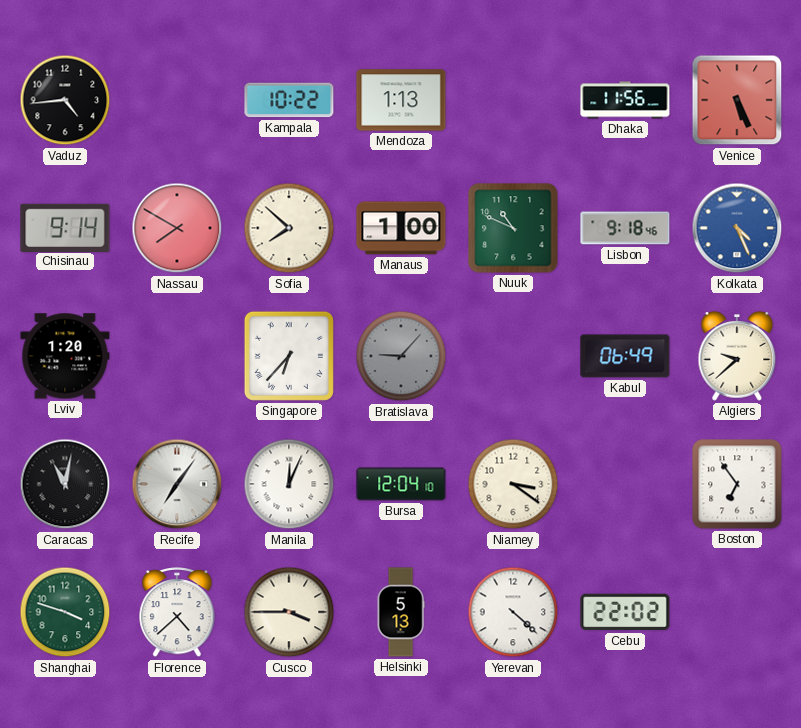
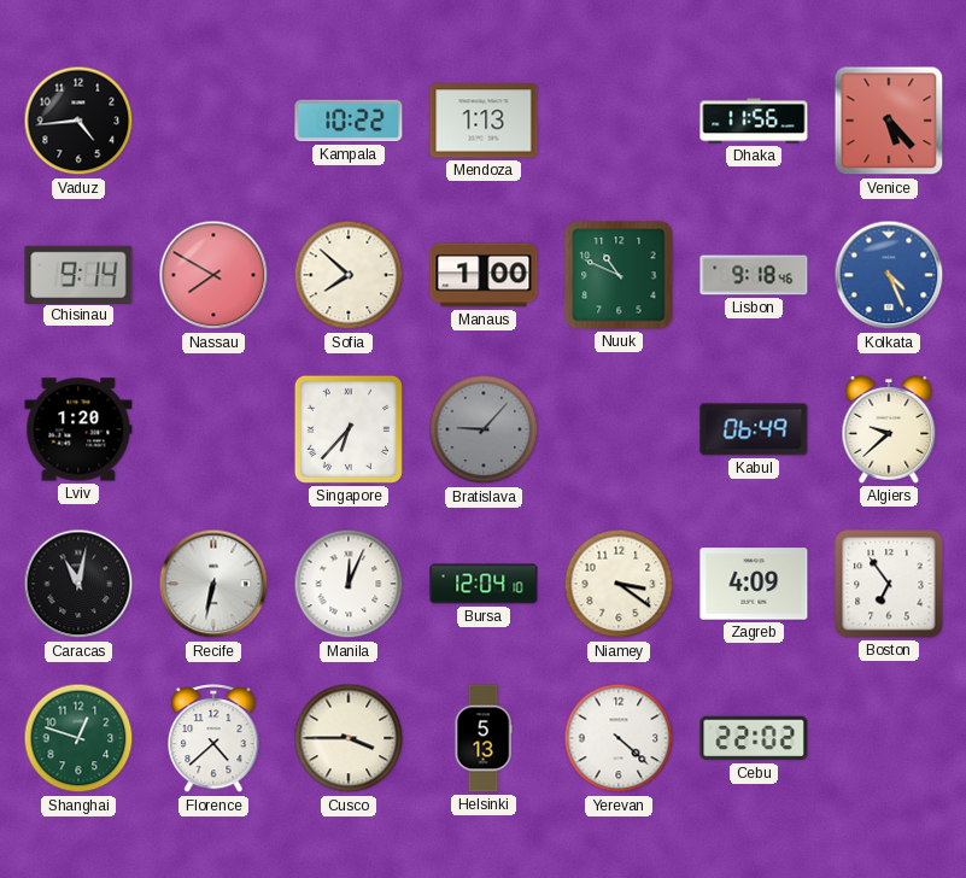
Venice: 5:26 -> 5:23
Recife: 7:06 -> 6:32
Zagreb: none -> 4:09
Shanghai: 3:48 -> 12:48
